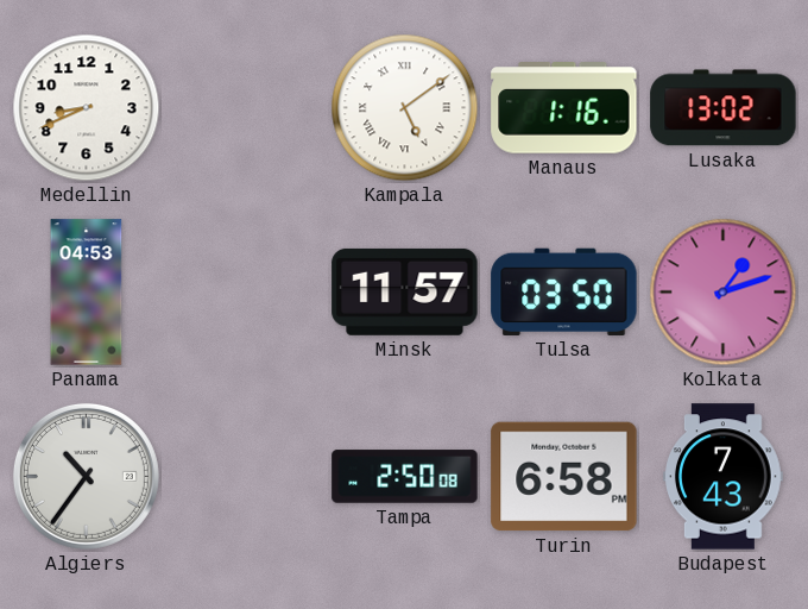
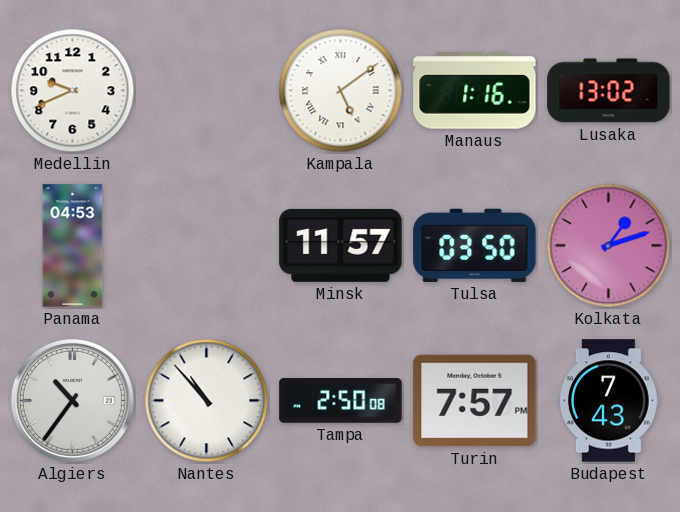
Medellin: 8:41 -> 9:41
Nantes: none -> 10:53
Turin: 6:58 -> 7:57
